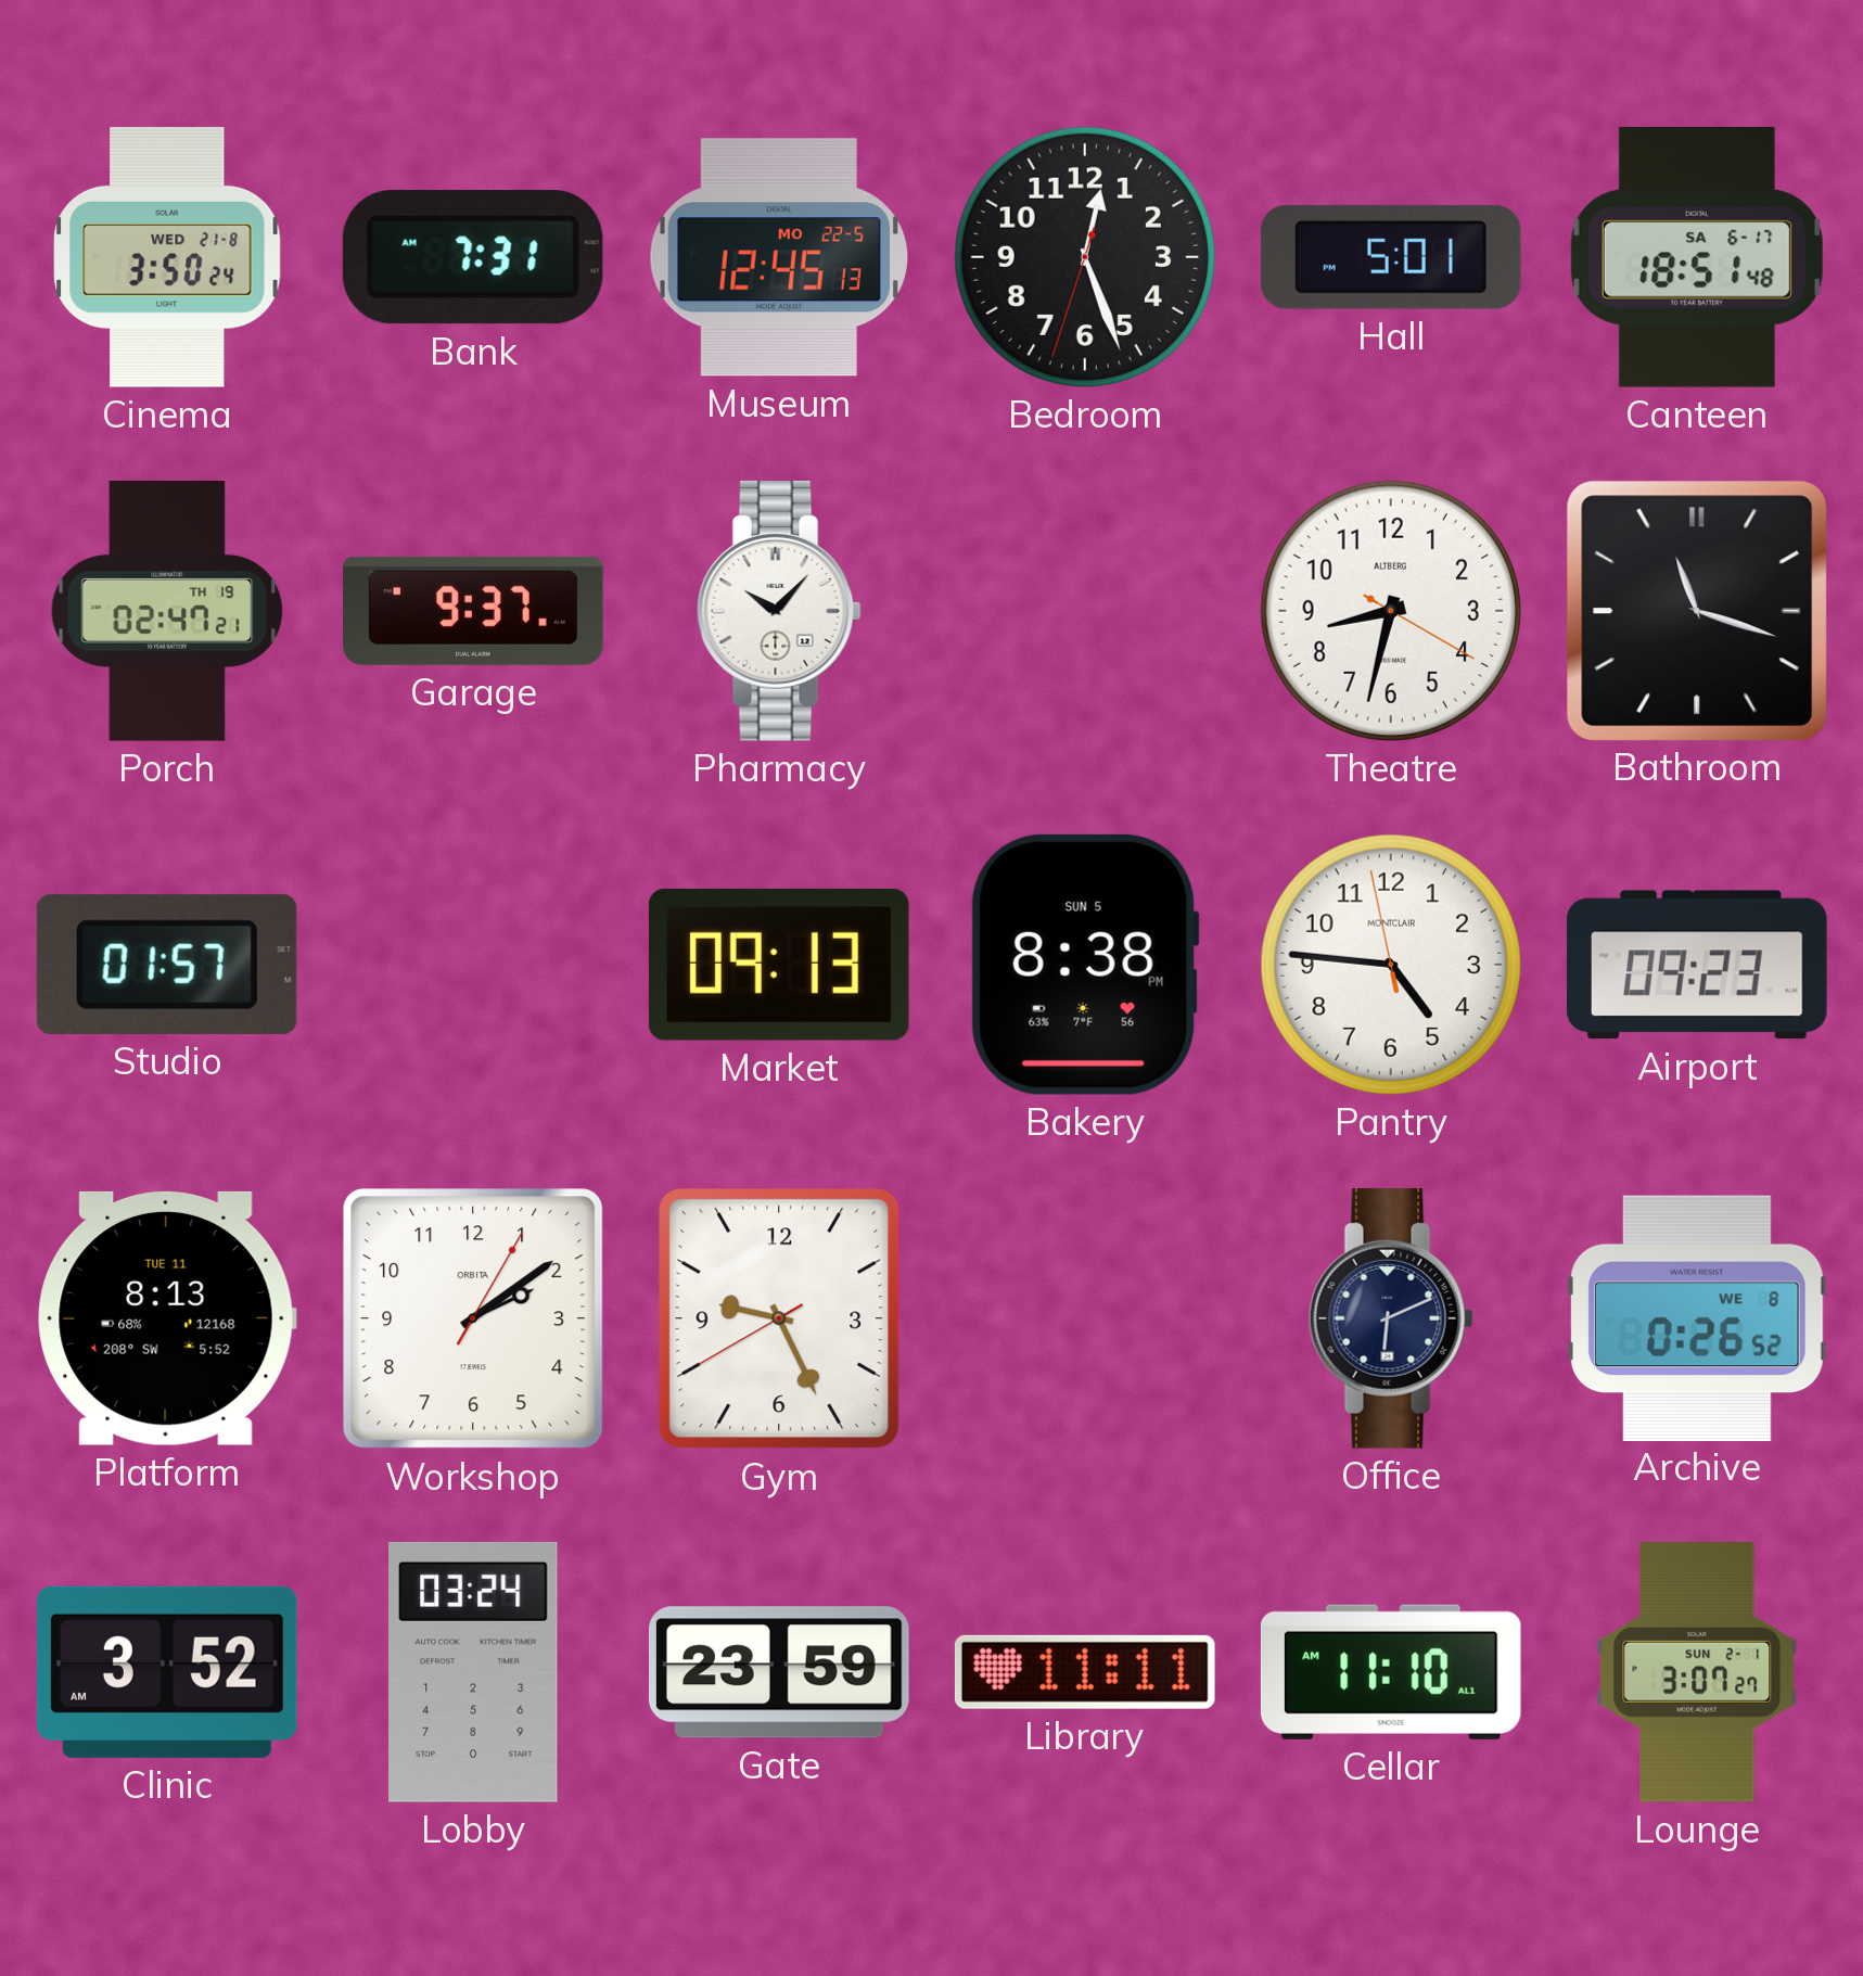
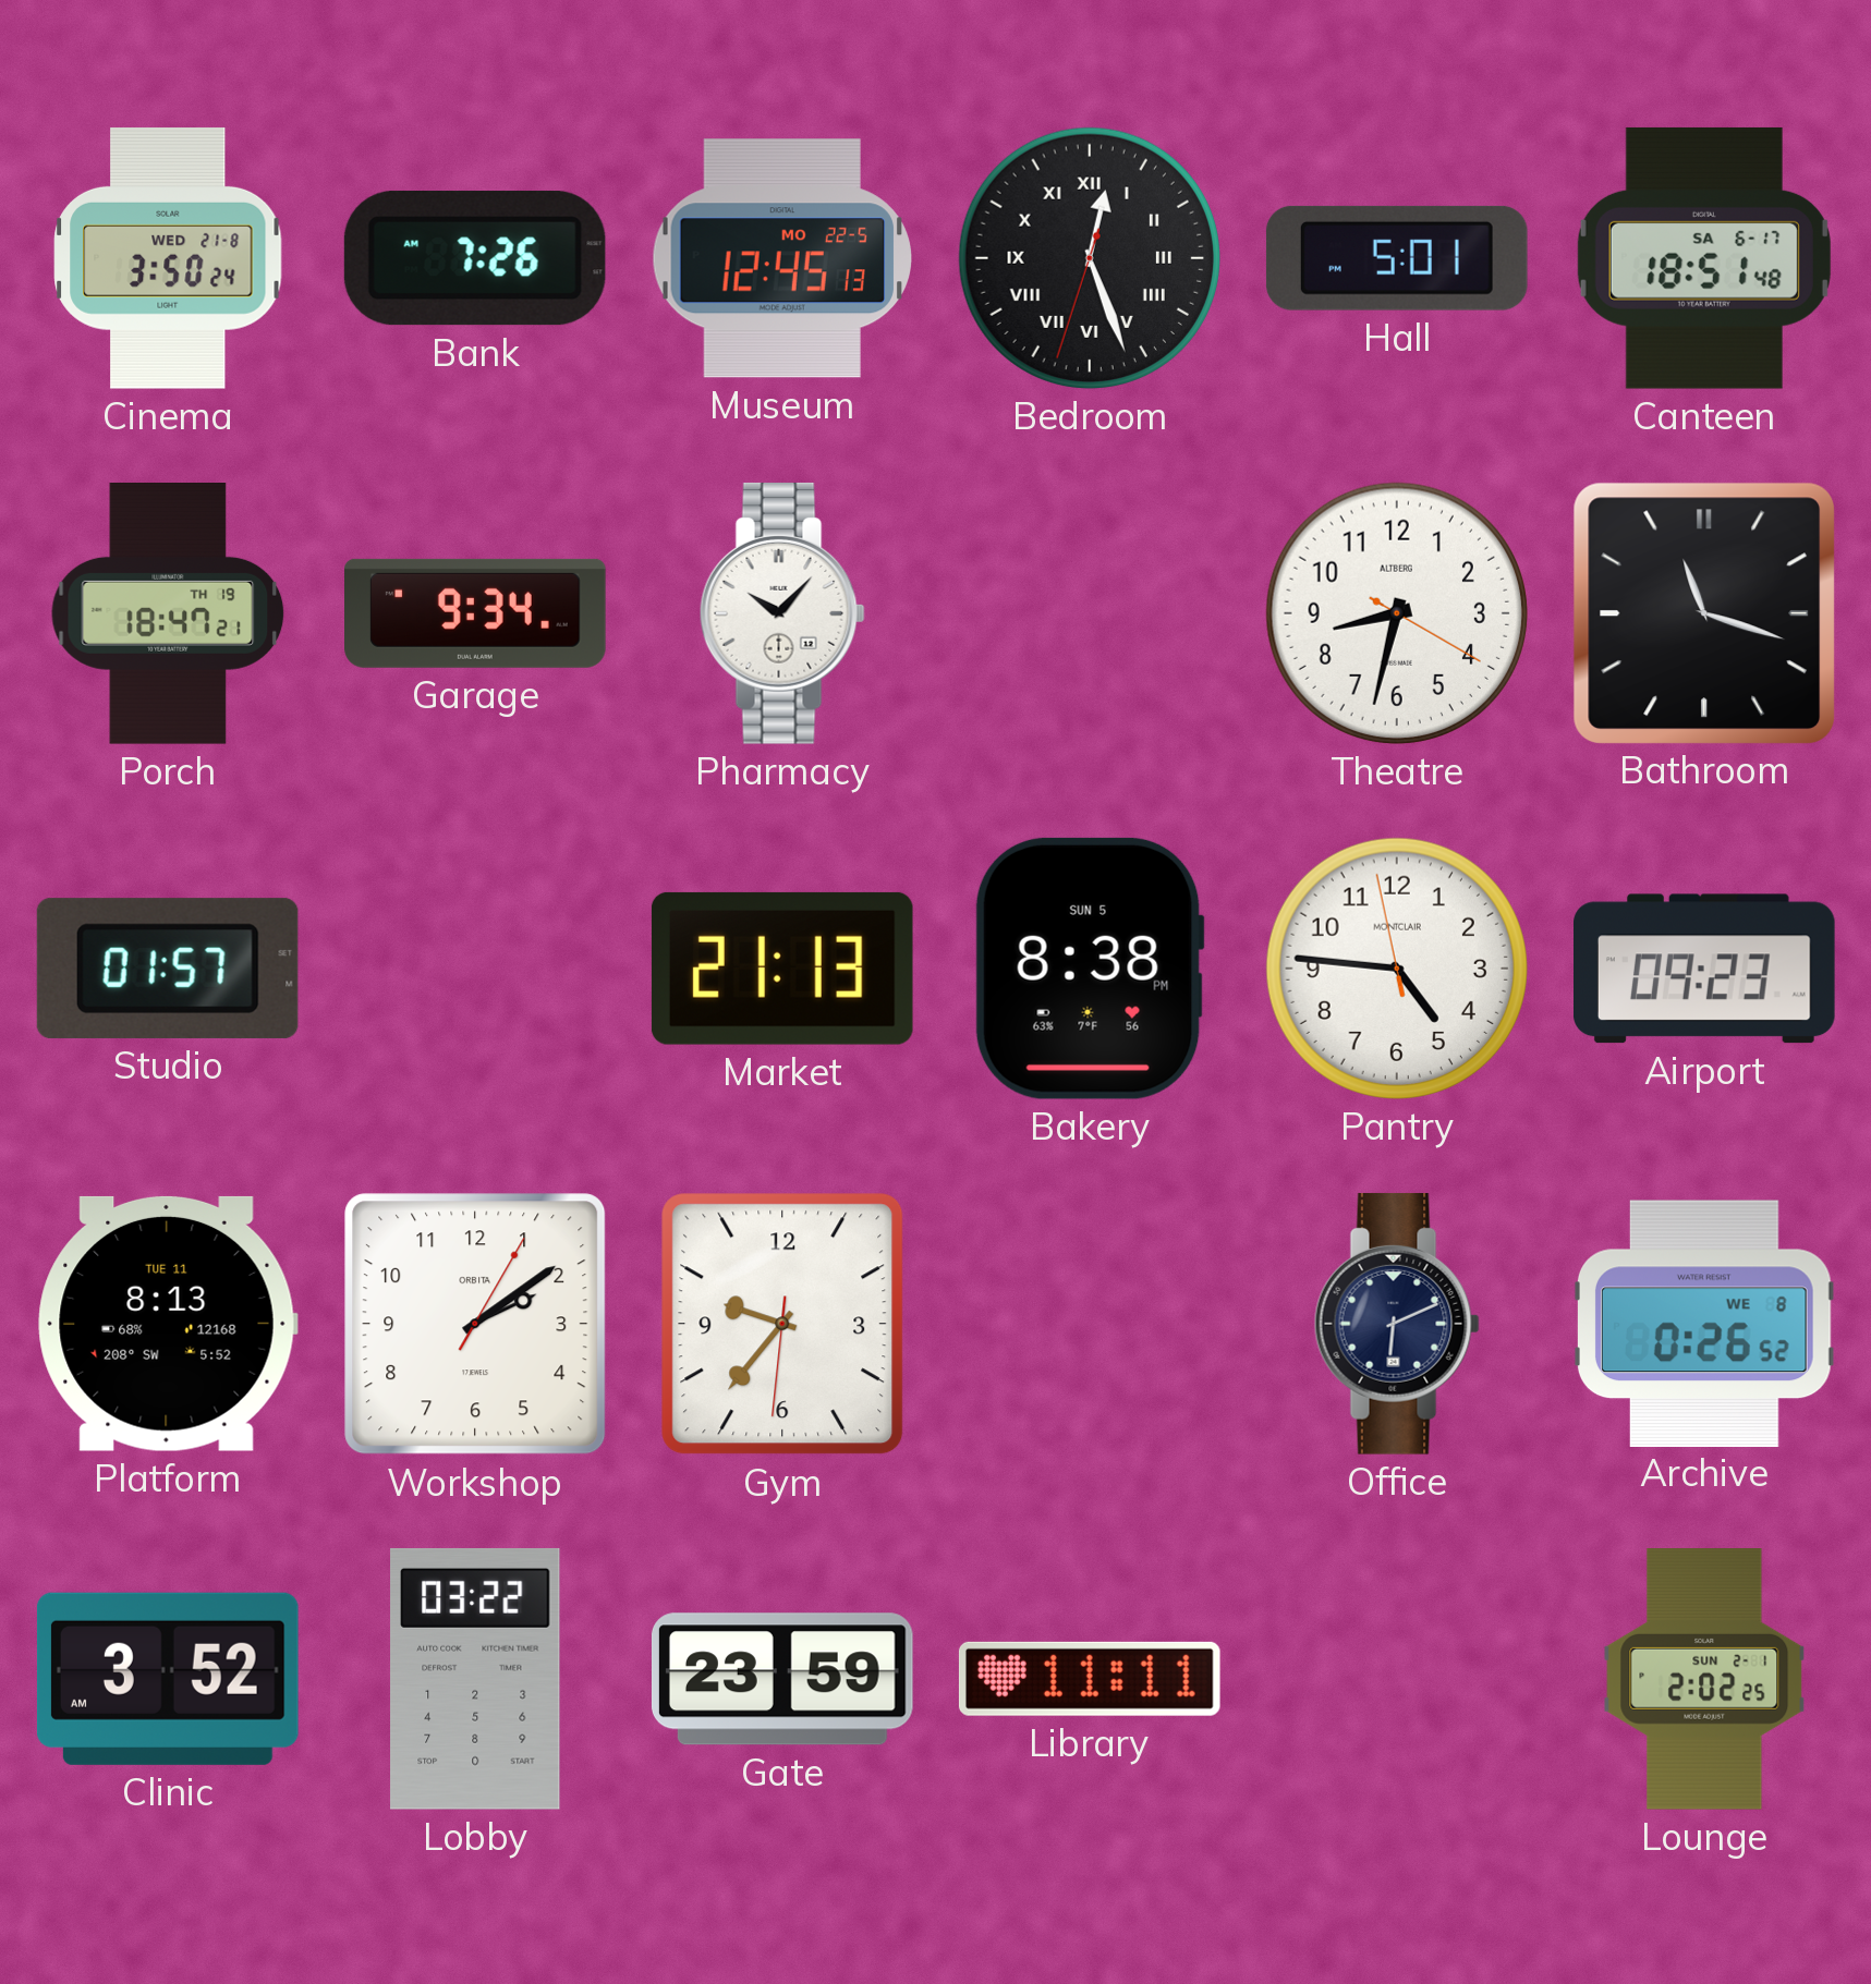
Bank: 7:31 -> 7:26
Bedroom numerals: Arabic -> Roman
Porch: 02:47 -> 18:47
Garage: 9:37 -> 9:34
Market: 09:13 -> 21:13
Gym: 9:25 -> 9:36
Lobby: 03:24 -> 03:22
Cellar: 11:10 -> none
Lounge: 3:07 -> 2:02
